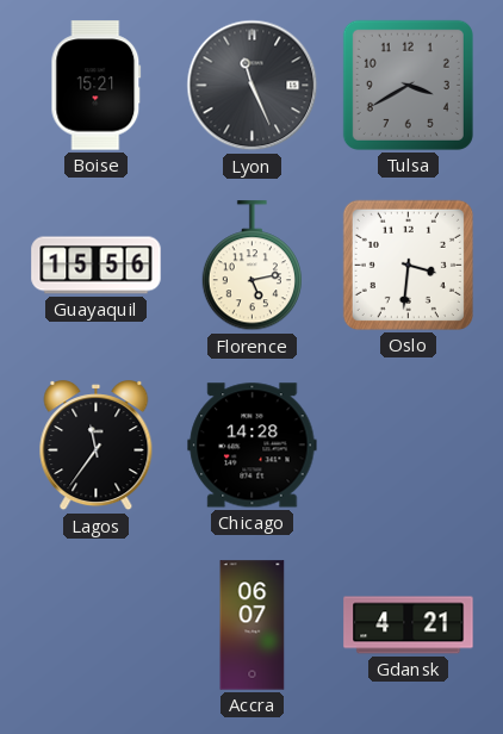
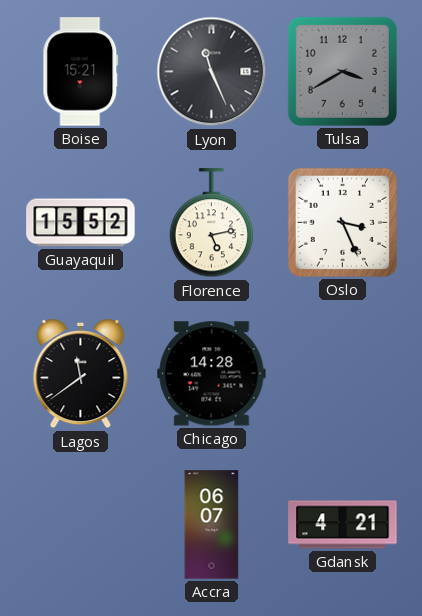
Guayaquil: 15:56 -> 15:52
Oslo: 3:31 -> 3:26
Lagos: 11:36 -> 11:39
